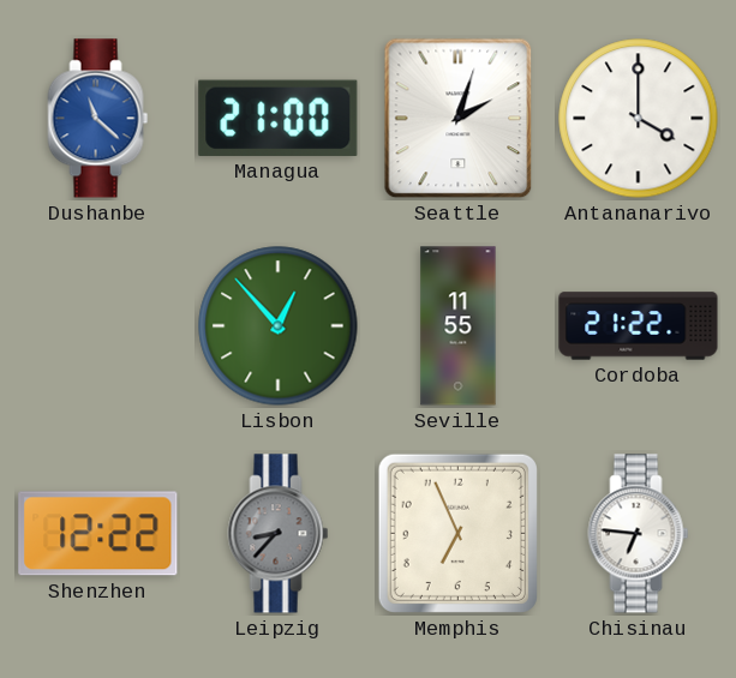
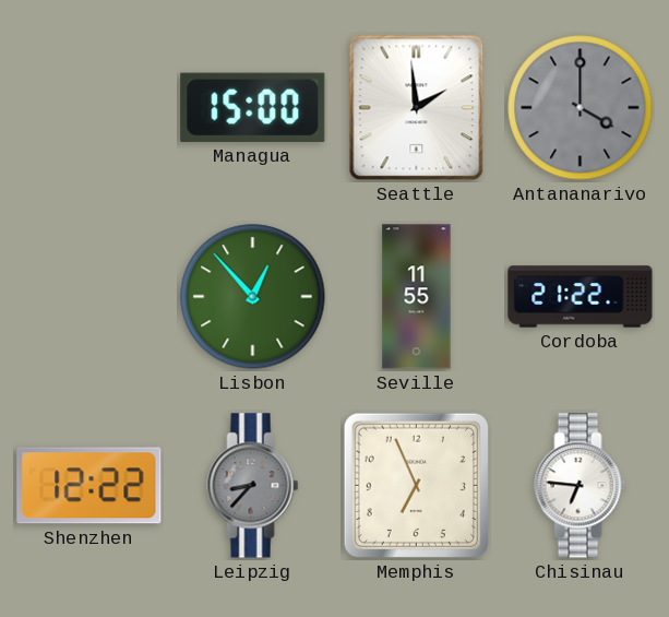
Dushanbe: 11:22 -> none
Managua: 21:00 -> 15:00
Seattle: 2:03 -> 1:59
Antananarivo dial: white -> grey
